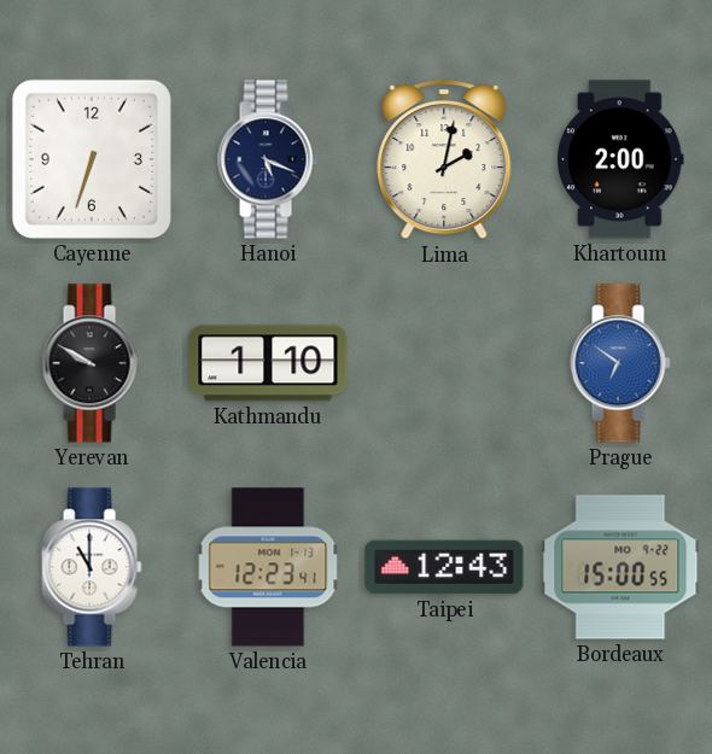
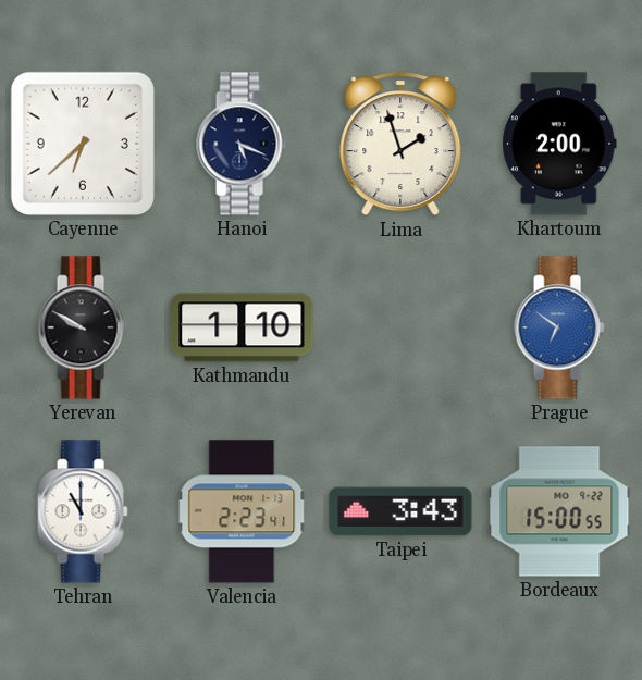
Cayenne: 6:33 -> 6:38
Lima: 2:02 -> 1:57
Valencia: 12:23 -> 2:23
Taipei: 12:43 -> 3:43
